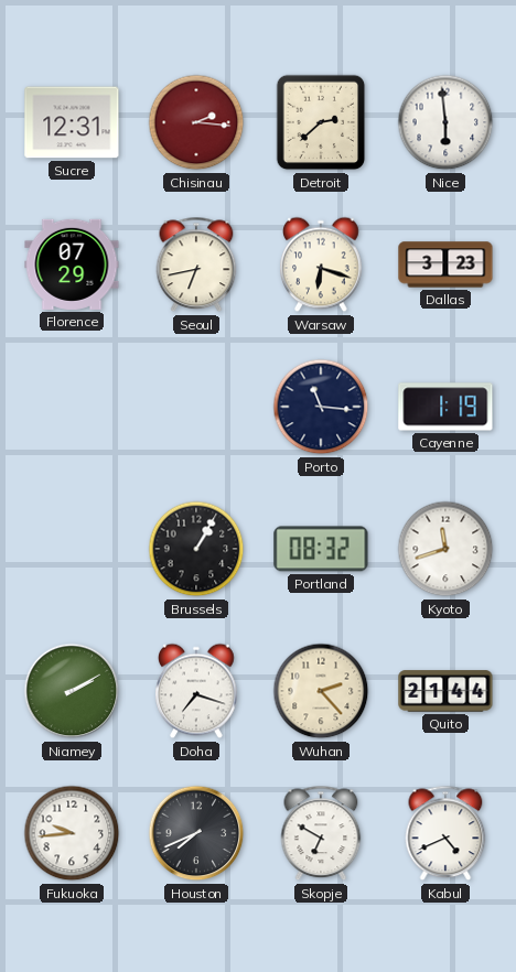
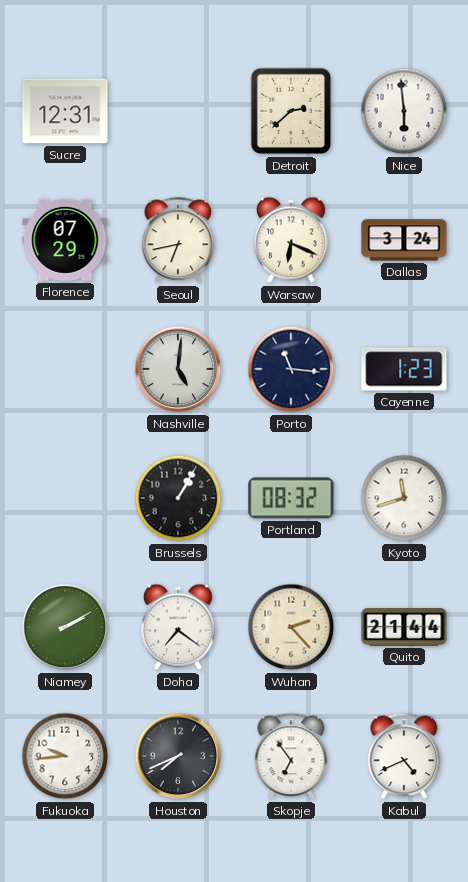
Chisinau: 2:16 -> none
Warsaw: 6:18 -> 6:19
Dallas: 3:23 -> 3:24
Nashville: none -> 5:01
Cayenne: 1:19 -> 1:23
Doha: 7:18 -> 7:21
Skopje: 6:50 -> 6:54
